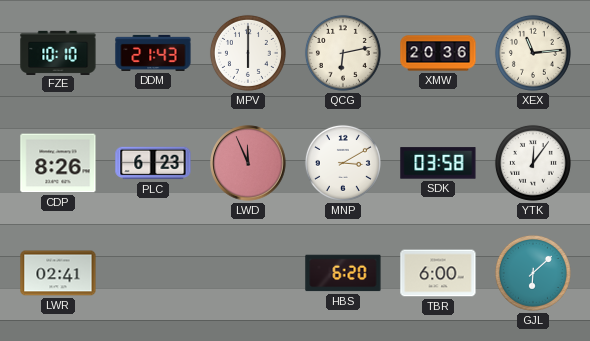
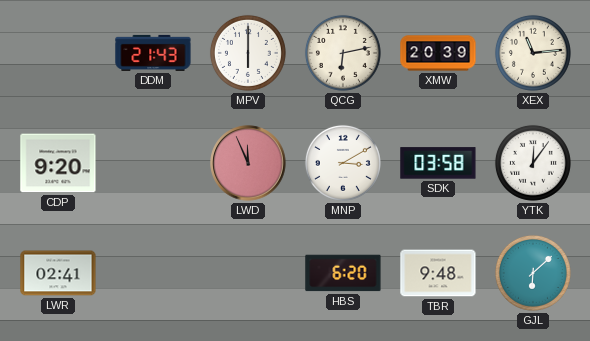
FZE: 10:10 -> none
XMW: 20:36 -> 20:39
CDP: 8:26 -> 9:20
PLC: 6:23 -> none
TBR: 6:00 -> 9:48
